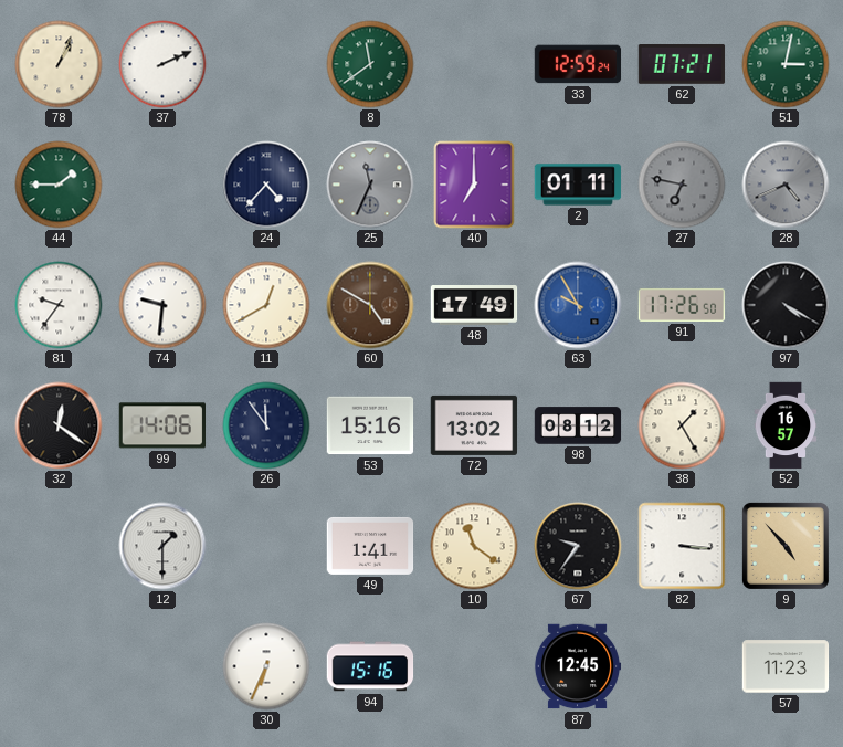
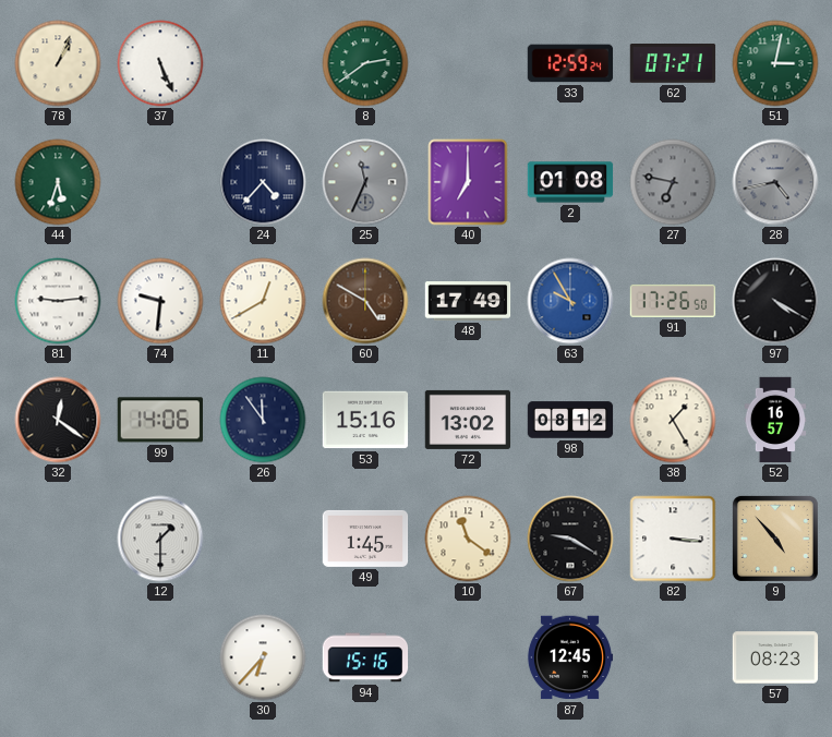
37: 2:11 -> 5:26
8: 11:39 -> 2:39
44: 1:45 -> 5:33
2: 01:11 -> 01:08
28: 4:41 -> 4:43
81: 9:36 -> 9:14
49: 1:41 -> 1:45
67: 9:36 -> 9:20
30: 6:34 -> 6:37
57: 11:23 -> 08:23
